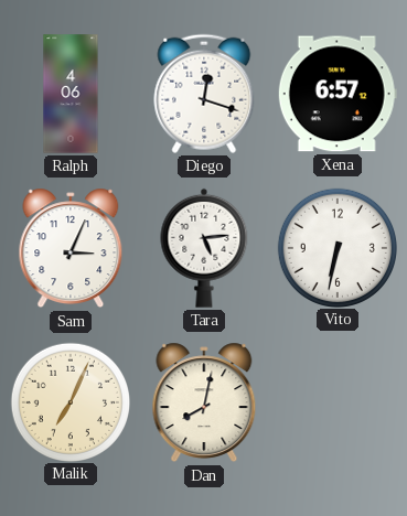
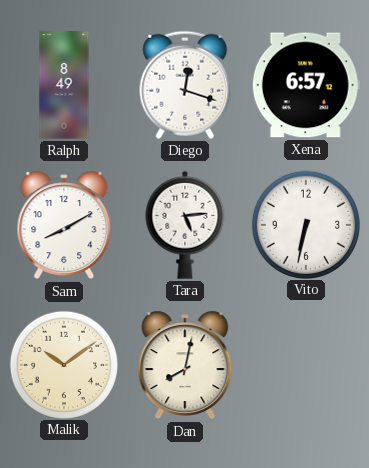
Ralph: 4:06 -> 8:49
Sam: 3:04 -> 8:10
Malik: 7:04 -> 10:09
